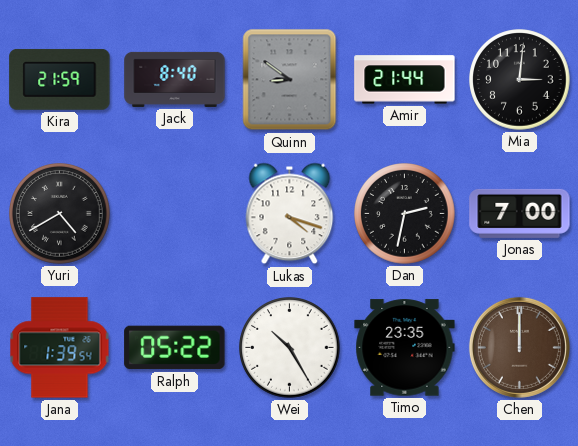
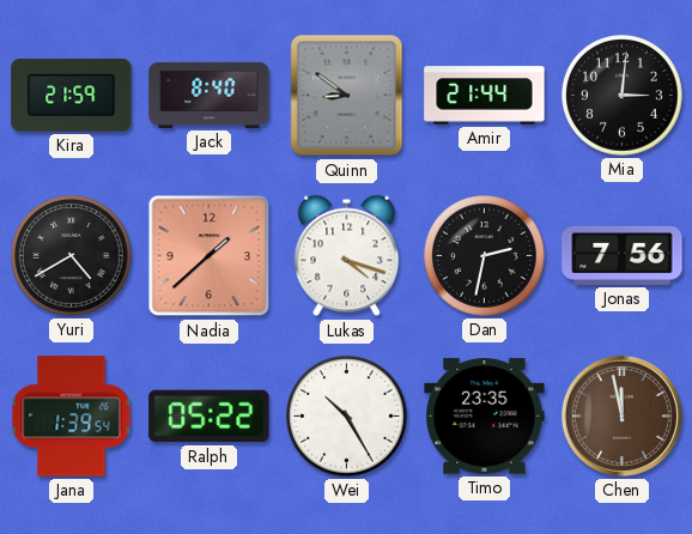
Nadia: none -> 1:38
Jonas: 7:00 -> 7:56
Chen: 12:00 -> 11:58
